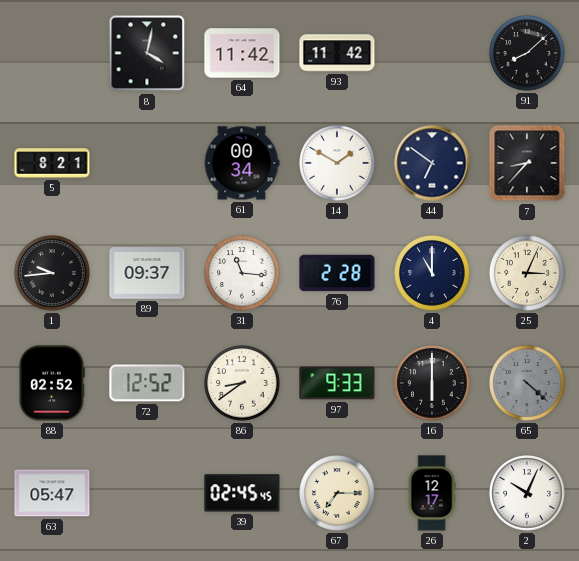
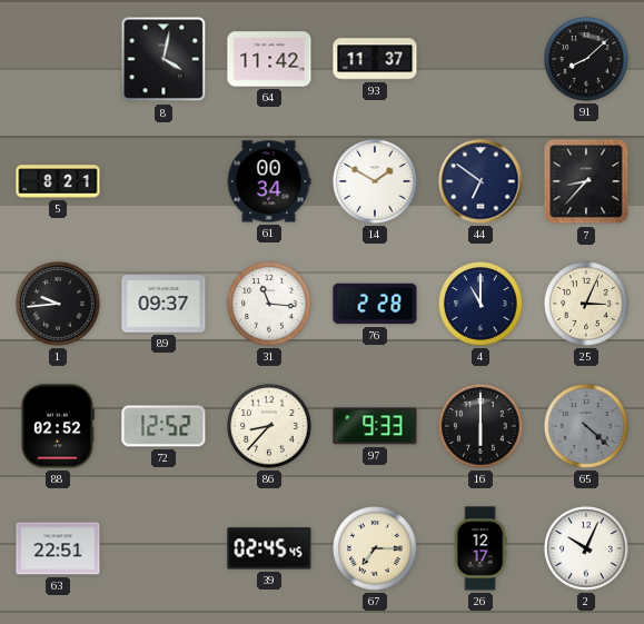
93: 11:42 -> 11:37
86: 8:39 -> 8:37
63: 05:47 -> 22:51
